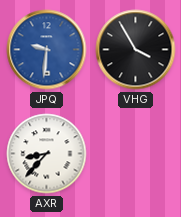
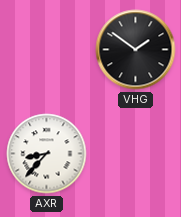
JPQ: 9:31 -> none
VHG: 3:55 -> 1:51
